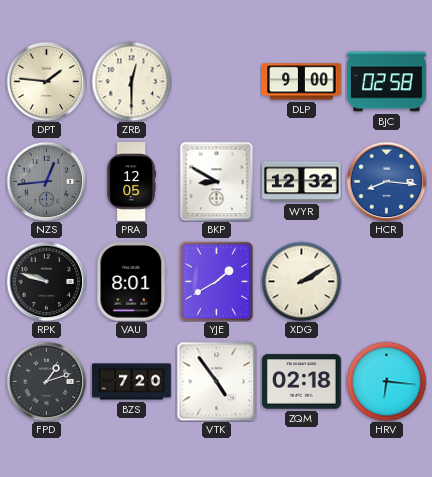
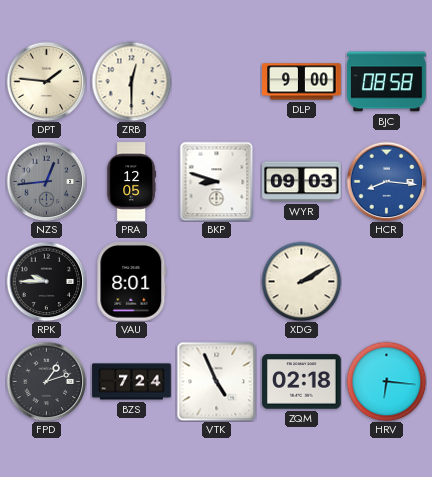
BJC: 02:58 -> 08:58
BKP: 8:50 -> 8:48
WYR: 12:32 -> 09:03
RPK: 9:48 -> 9:45
YJE: 1:40 -> none
BZS: 7:20 -> 7:24
VTK: 4:54 -> 4:56
